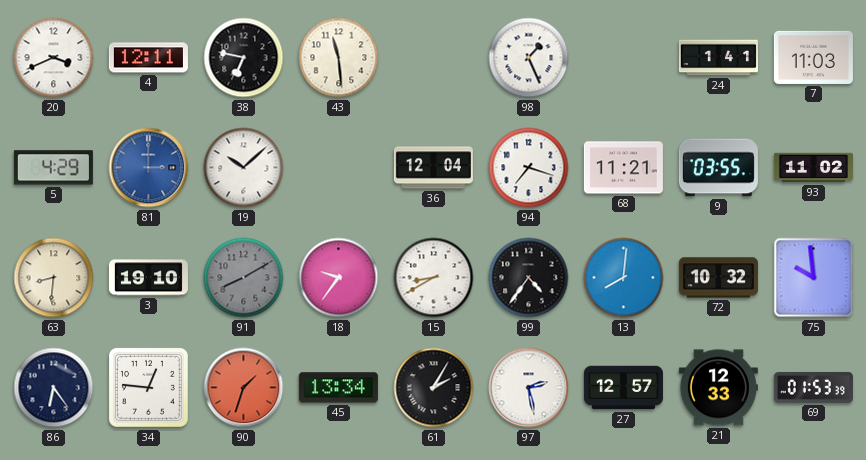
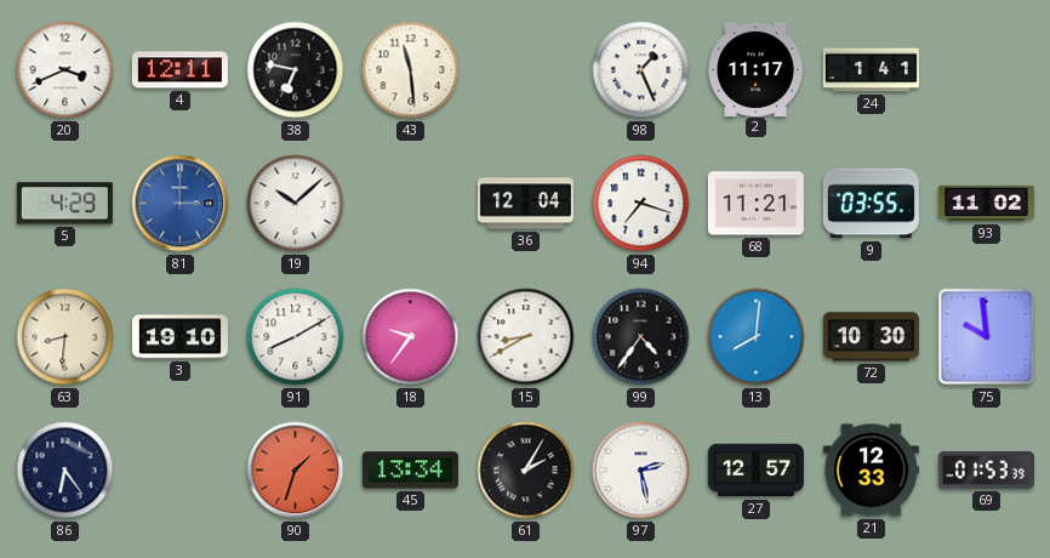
2: none -> 11:17
7: 11:03 -> none
91 dial: grey -> white
72: 10:32 -> 10:30
34: 12:46 -> none
